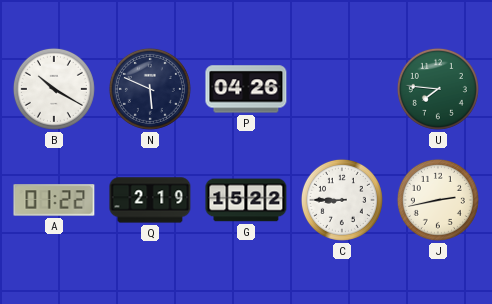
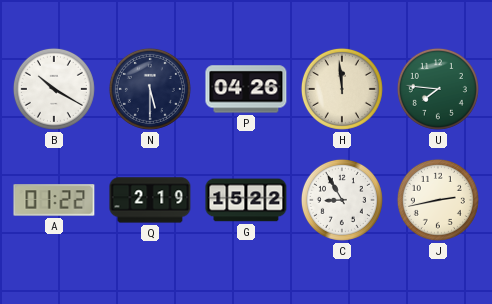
N: 5:49 -> 5:30
H: none -> 11:59
C: 8:45 -> 8:55
